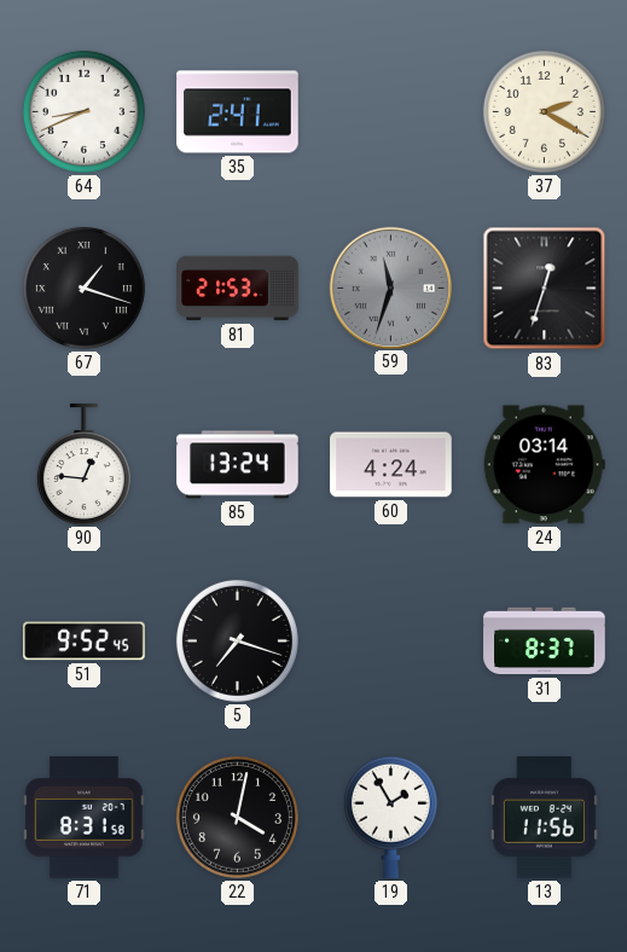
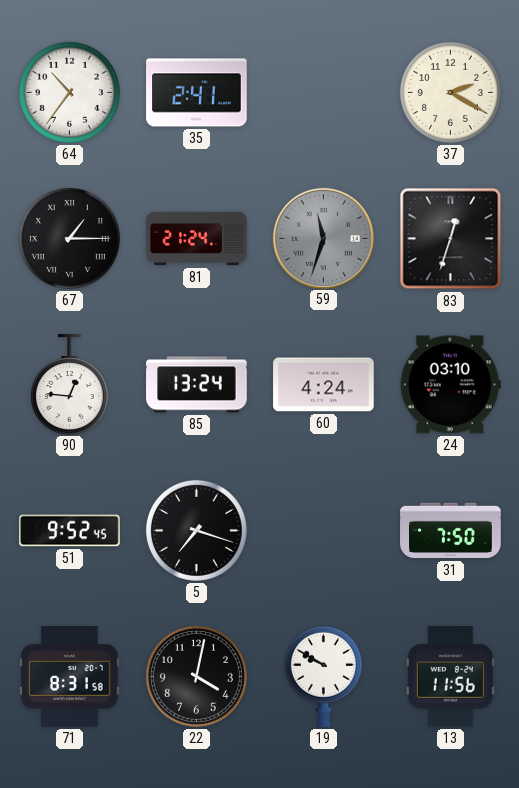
64: 8:41 -> 10:36
67: 1:18 -> 1:15
81: 21:53 -> 21:24
24: 03:14 -> 03:10
31: 8:37 -> 7:50
19: 1:55 -> 9:50
